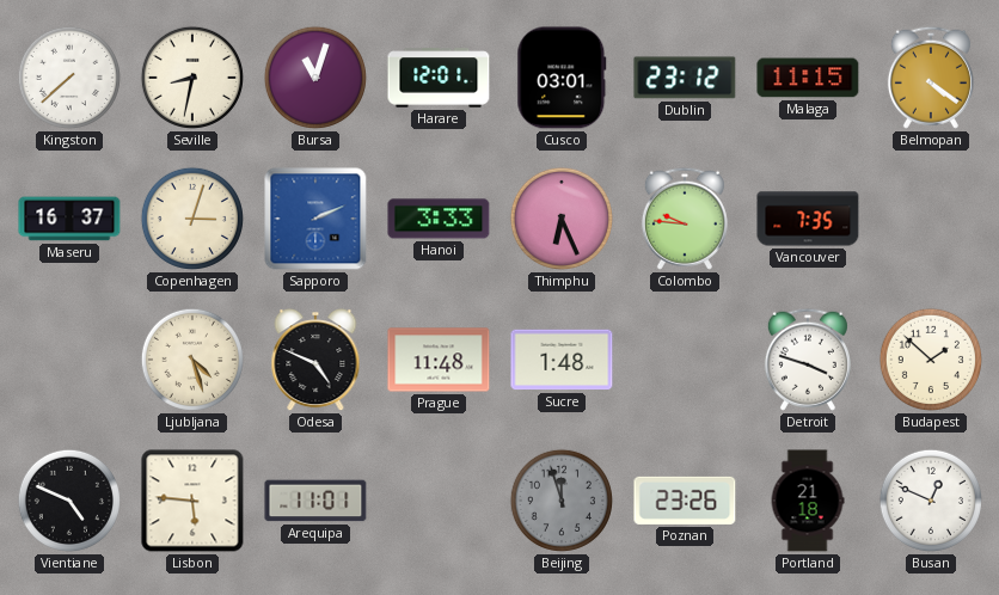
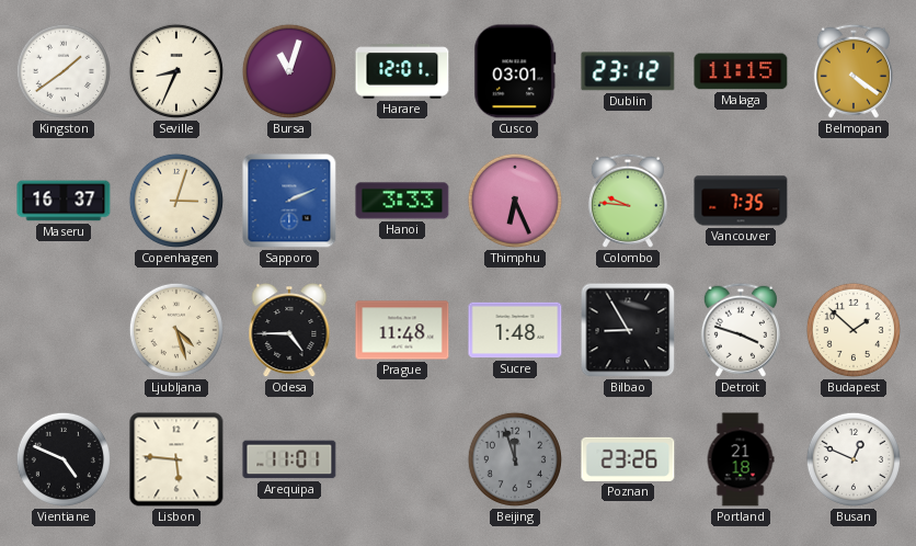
Kingston: 7:38 -> 1:39
Seville: 8:32 -> 8:34
Odesa: 4:49 -> 4:45
Bilbao: none -> 8:55
